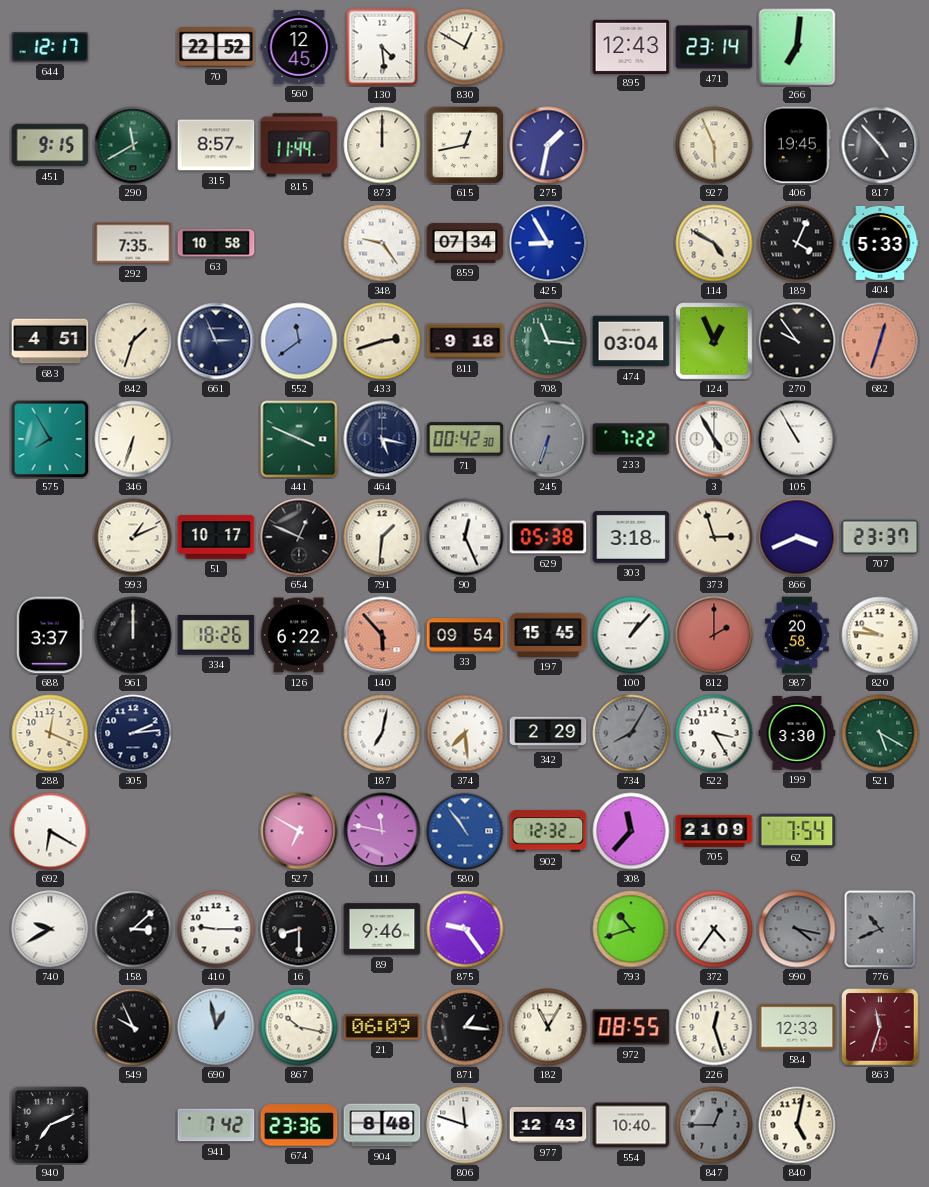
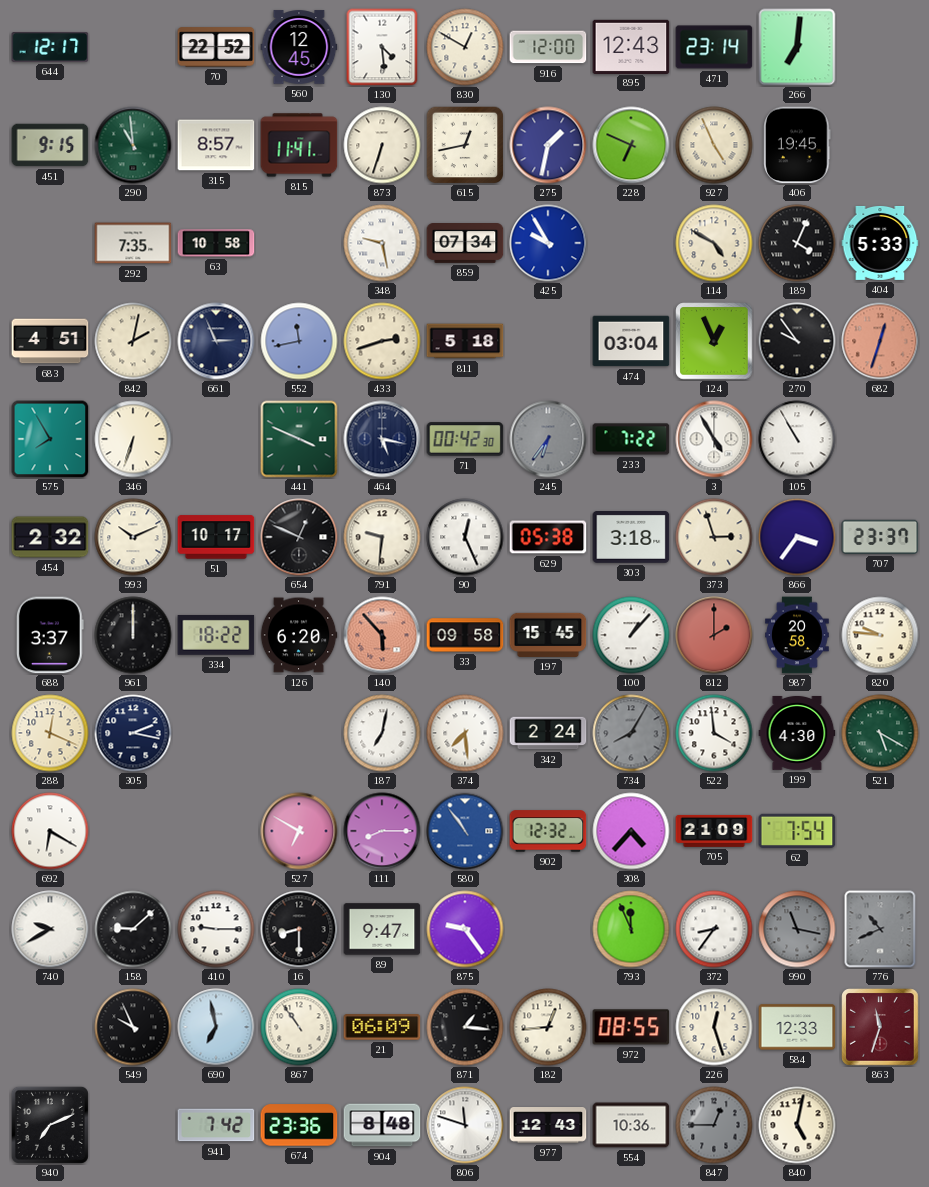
916: none -> 12:00
290: 11:40 -> 10:59
815: 11:44 -> 11:41
873: 12:00 -> 6:33
228: none -> 6:49
927: 5:56 -> 4:56
817: 4:53 -> none
348: 9:24 -> 9:28
425: 8:55 -> 9:55
842: 1:33 -> 2:02
552: 11:39 -> 11:43
811: 9:18 -> 5:18
708: 11:16 -> none
245: 6:33 -> 6:36
454: none -> 2:32
993: 1:11 -> 10:11
791: 1:31 -> 9:31
866: 3:41 -> 3:36
334: 18:26 -> 18:22
126: 6:22 -> 6:20
33: 09:54 -> 09:58
305: 2:14 -> 2:17
342: 2:29 -> 2:24
522: 3:25 -> 3:59
199: 3:30 -> 4:30
111: 11:47 -> 8:15
308: 11:37 -> 4:37
158: 3:08 -> 9:08
89: 9:46 -> 9:47
793: 10:42 -> 11:56
372: 4:36 -> 8:36
990: 4:17 -> 11:17
690: 12:58 -> 6:58
867: 10:17 -> 10:54
182: 11:05 -> 12:44
554: 10:40 -> 10:36
